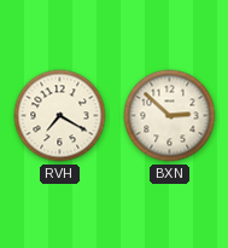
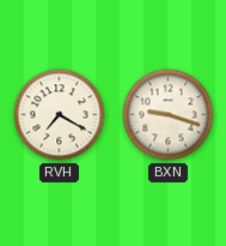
BXN: 2:52 -> 9:18
